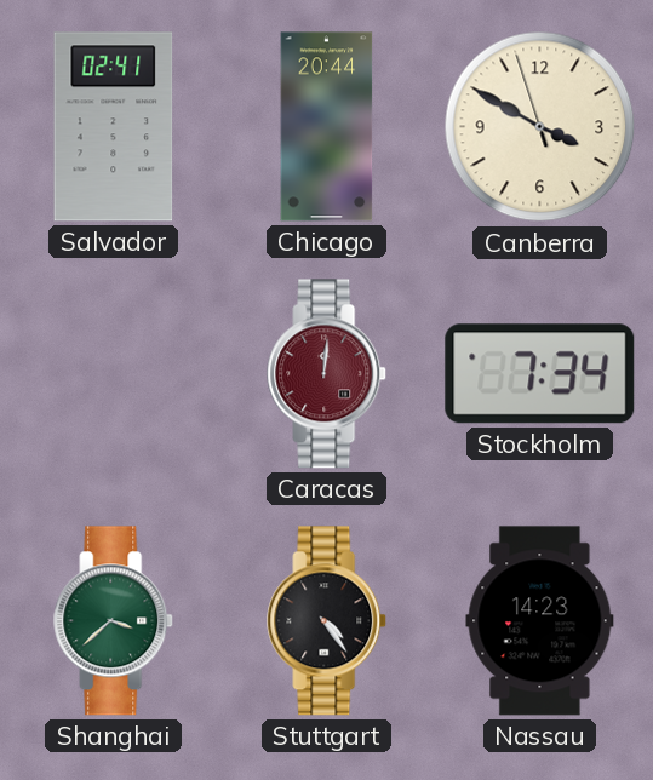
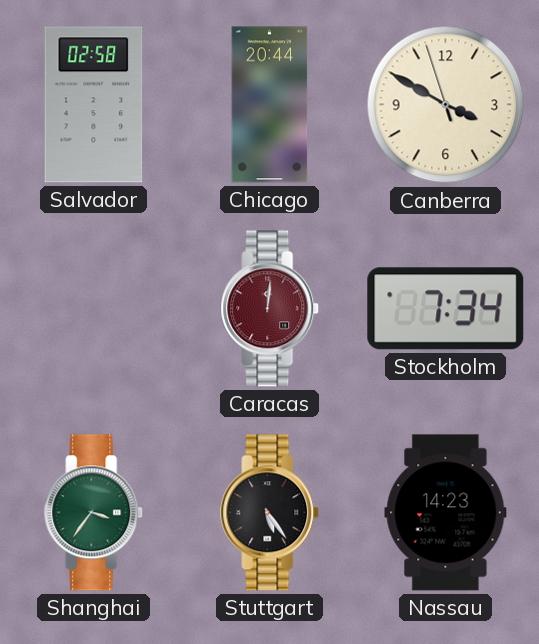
Salvador: 02:41 -> 02:58
Shanghai: 3:38 -> 3:36
Stuttgart: 4:24 -> 5:24
